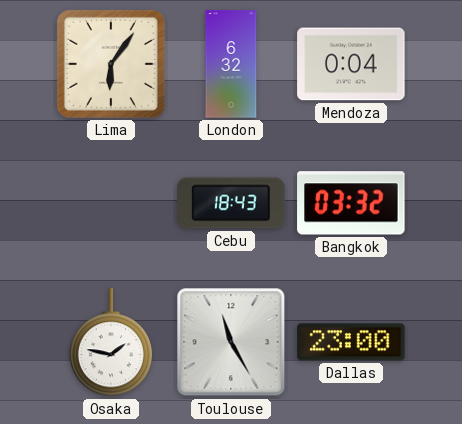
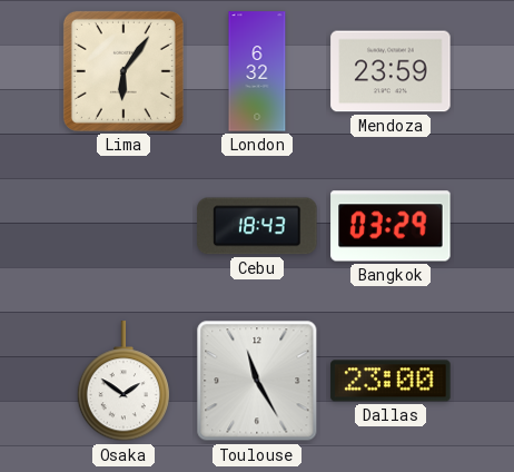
Mendoza: 0:04 -> 23:59
Bangkok: 03:32 -> 03:29
Osaka: 1:47 -> 1:51
